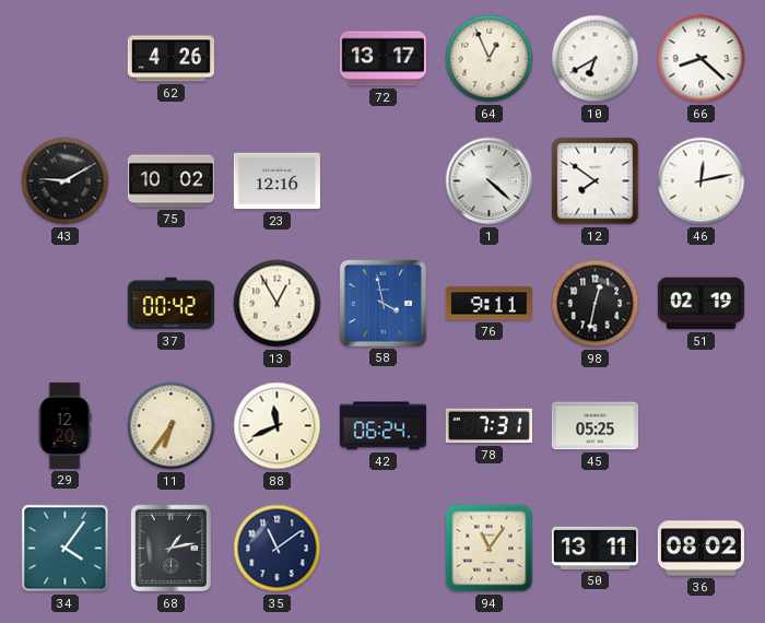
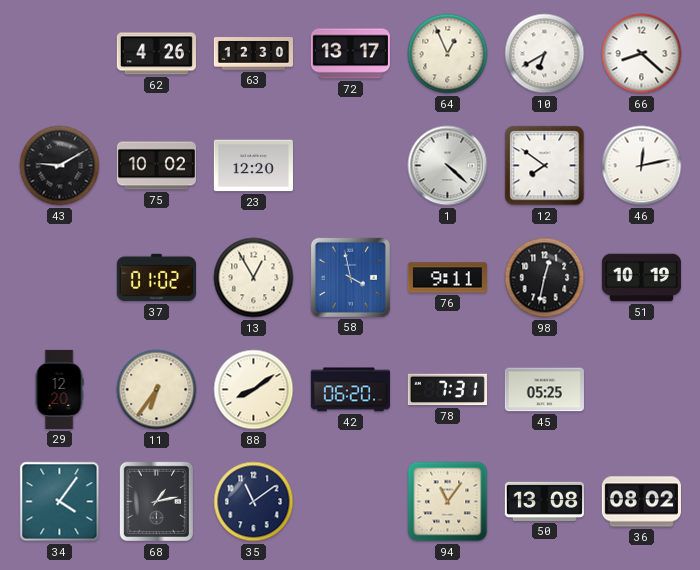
63: none -> 12:30
23: 12:16 -> 12:20
37: 00:42 -> 01:02
51: 02:19 -> 10:19
88: 11:41 -> 8:09
42: 06:24 -> 06:20
50: 13:11 -> 13:08
